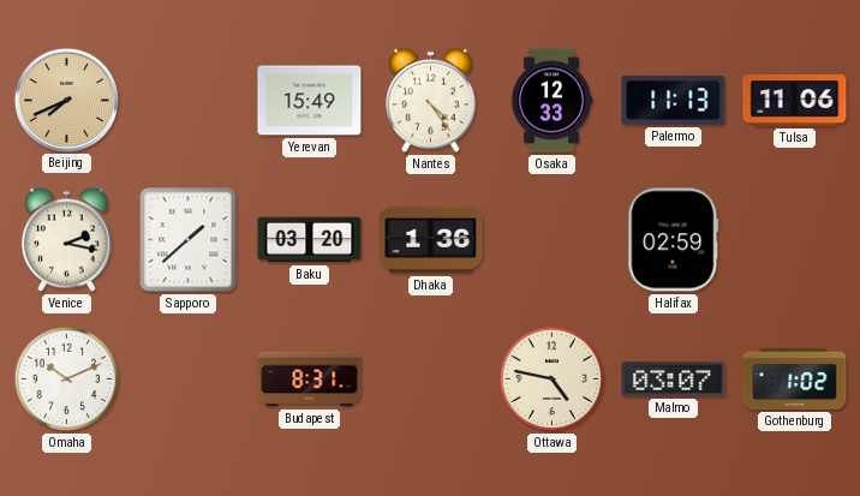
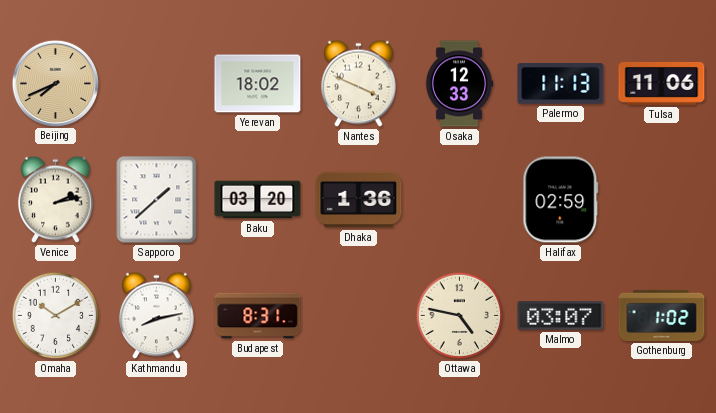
Yerevan: 15:49 -> 18:02
Nantes: 4:24 -> 3:49
Venice: 2:17 -> 2:13
Omaha: 10:11 -> 10:10
Kathmandu: none -> 8:13
